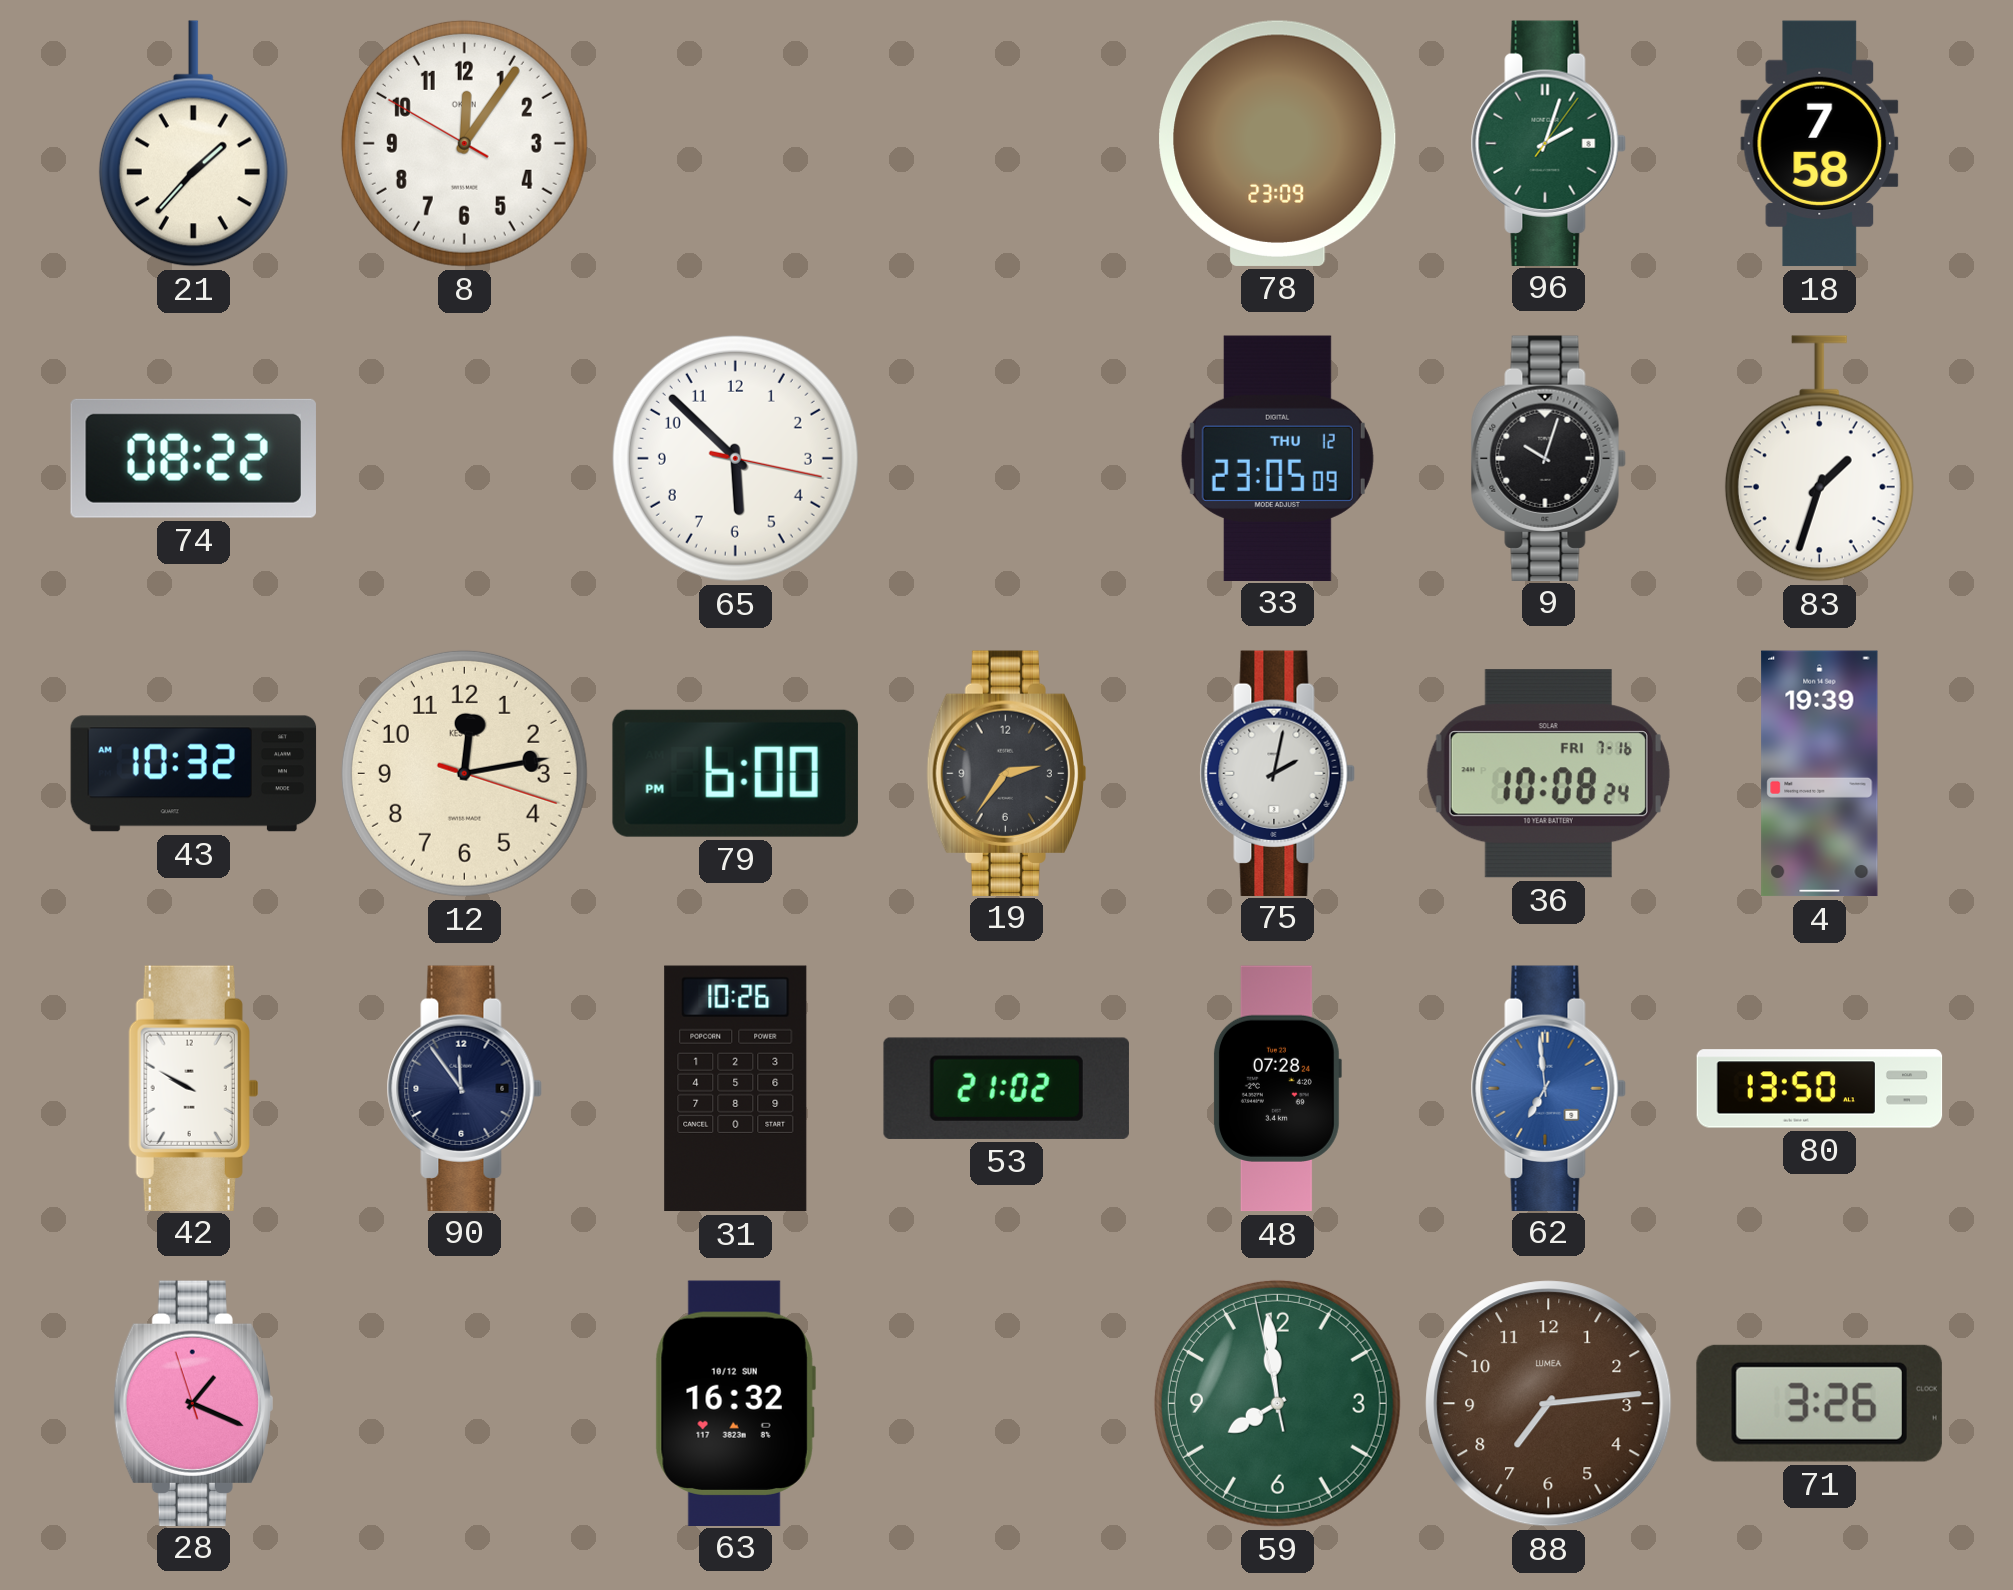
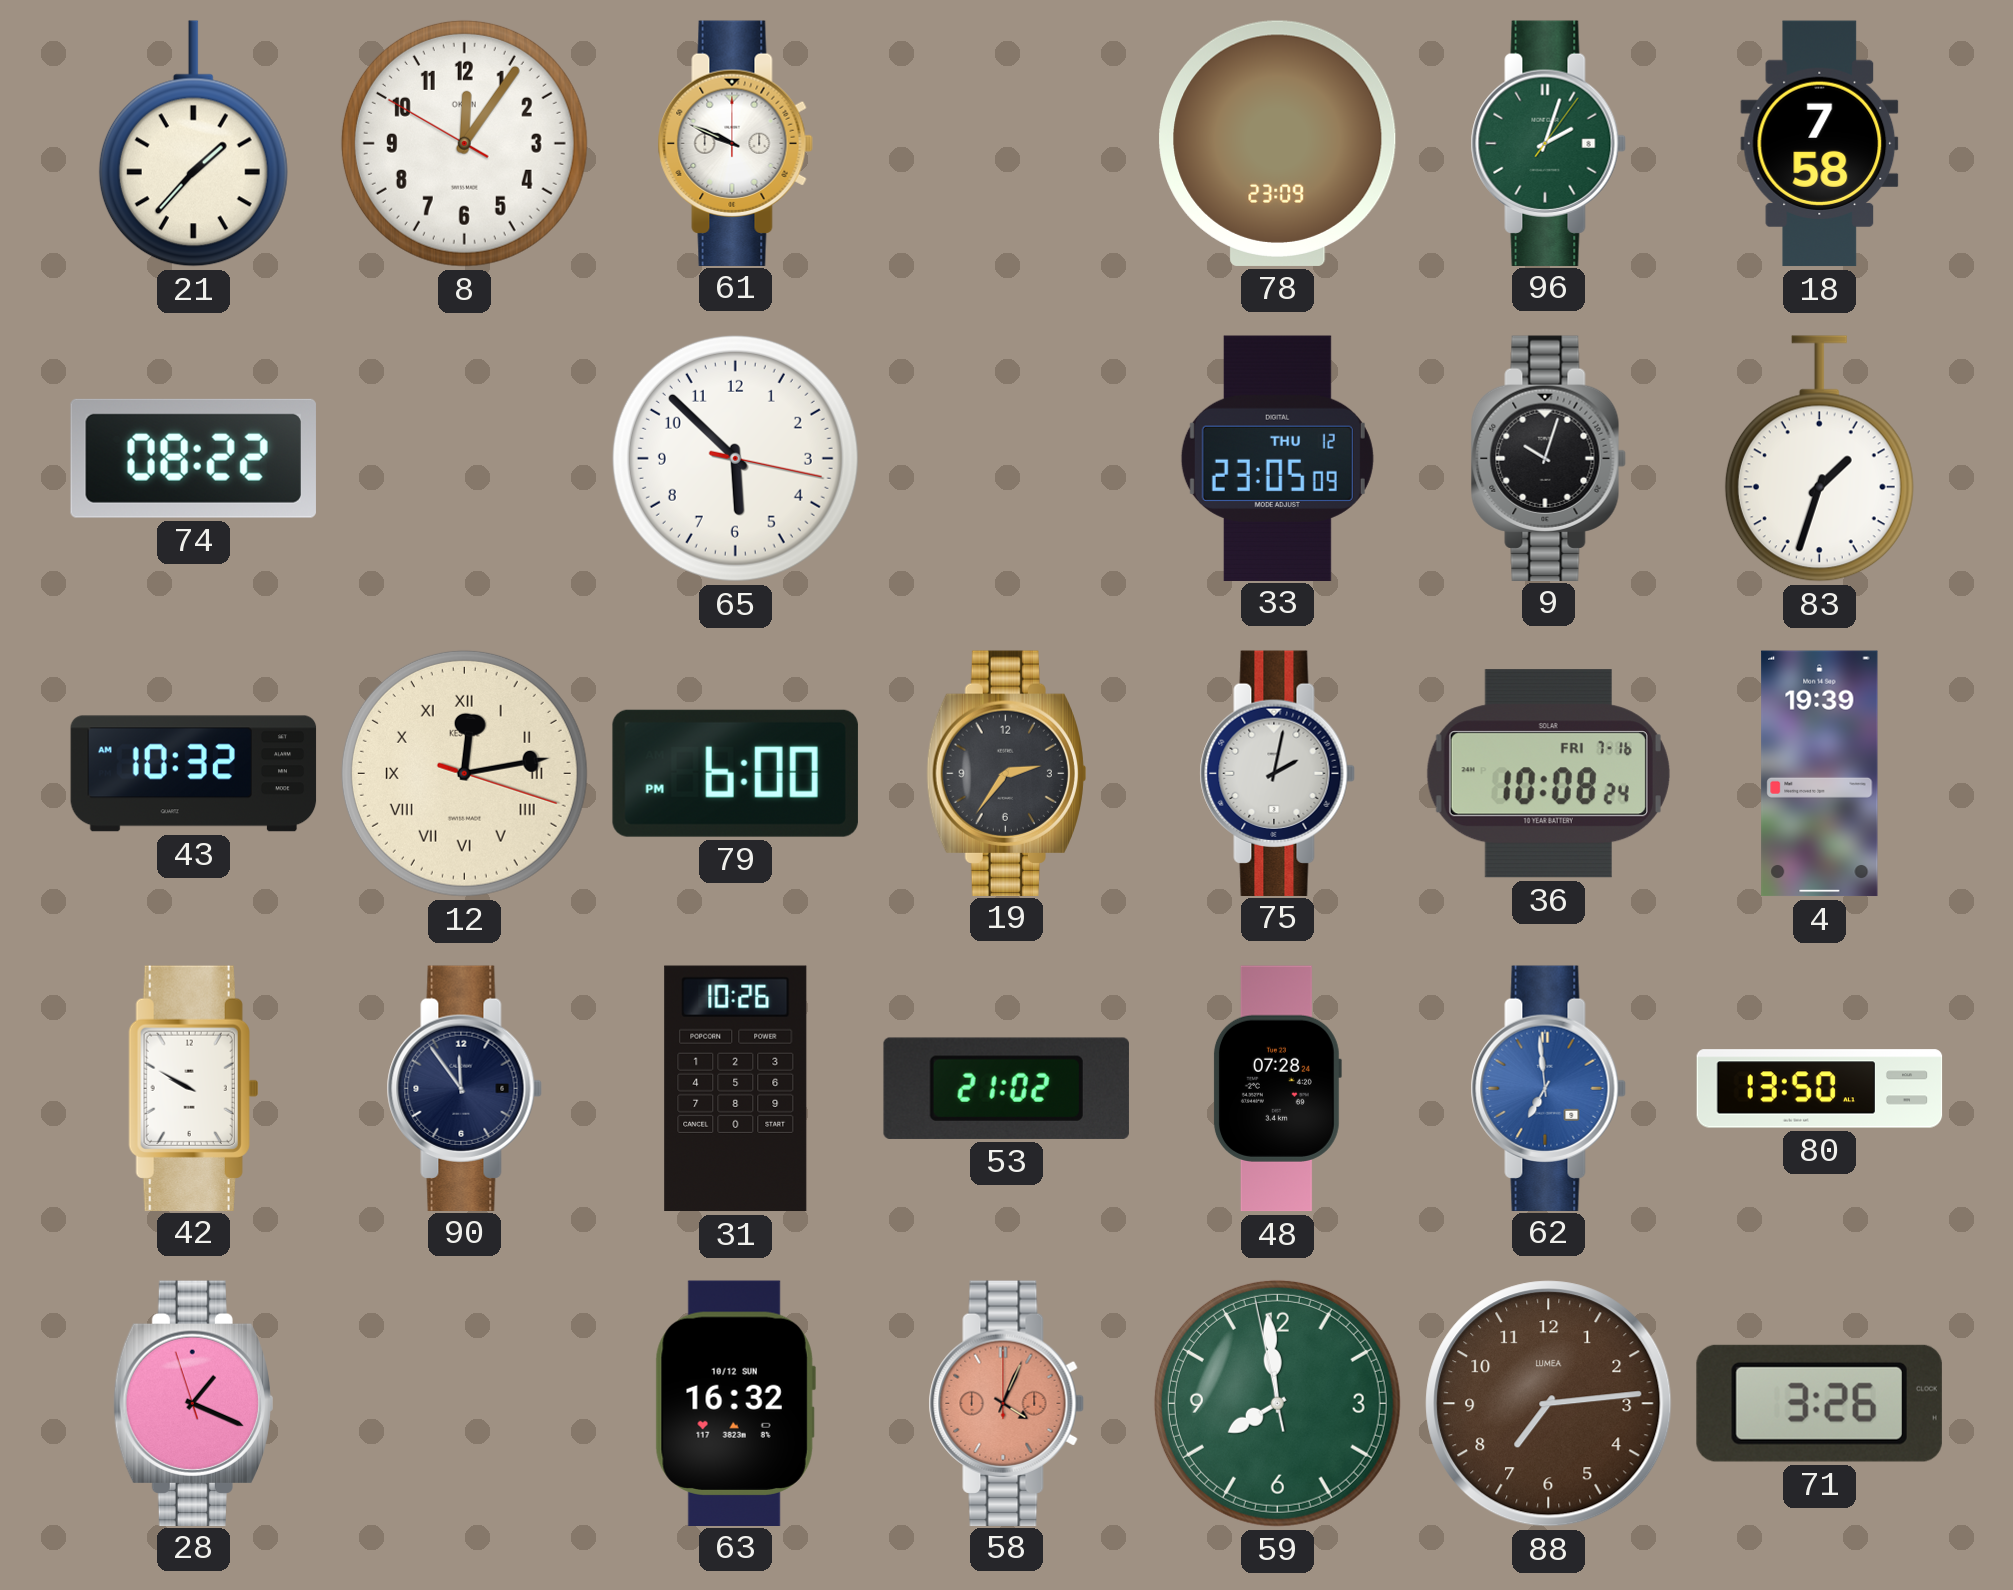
61: none -> 9:49
12 numerals: Arabic -> Roman
58: none -> 4:04
